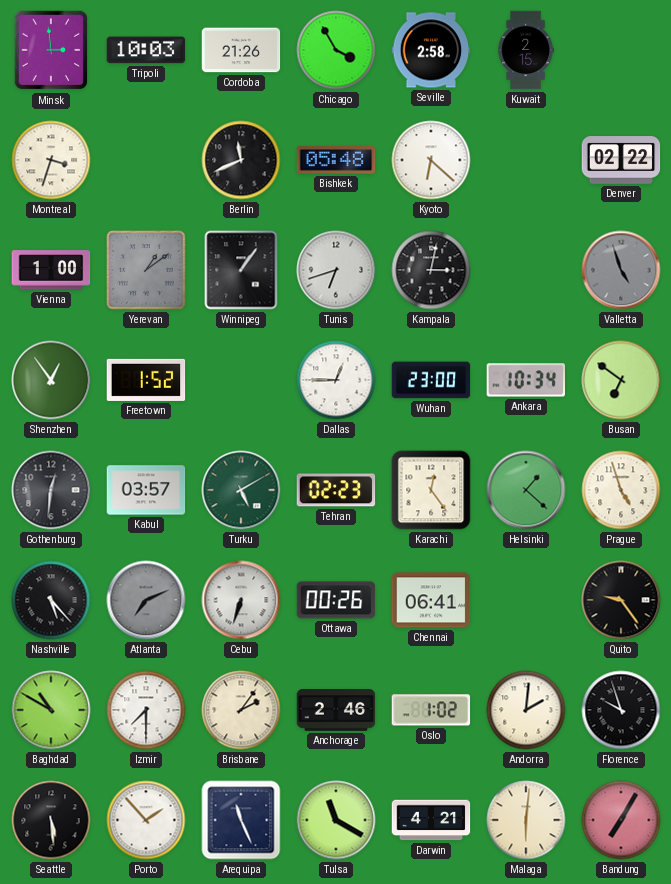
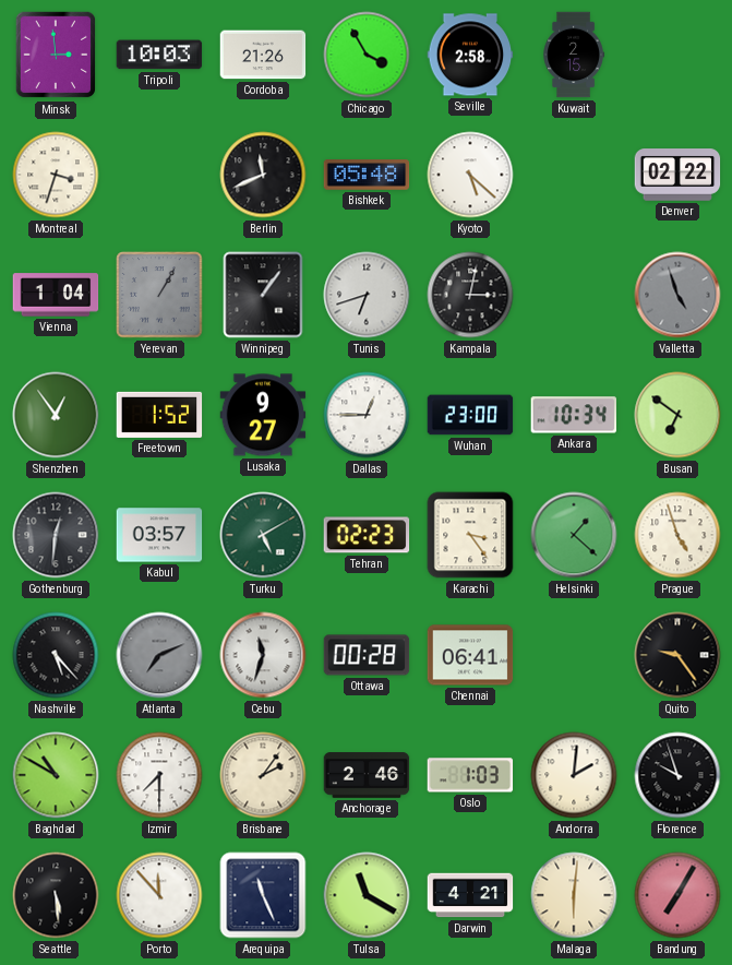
Kyoto: 6:22 -> 5:22
Vienna: 1:00 -> 1:04
Yerevan: 1:09 -> 1:05
Lusaka: none -> 9:27
Karachi: 12:24 -> 3:24
Cebu: 6:33 -> 11:33
Ottawa: 00:26 -> 00:28
Oslo: 1:02 -> 1:03
Porto: 1:53 -> 11:53
